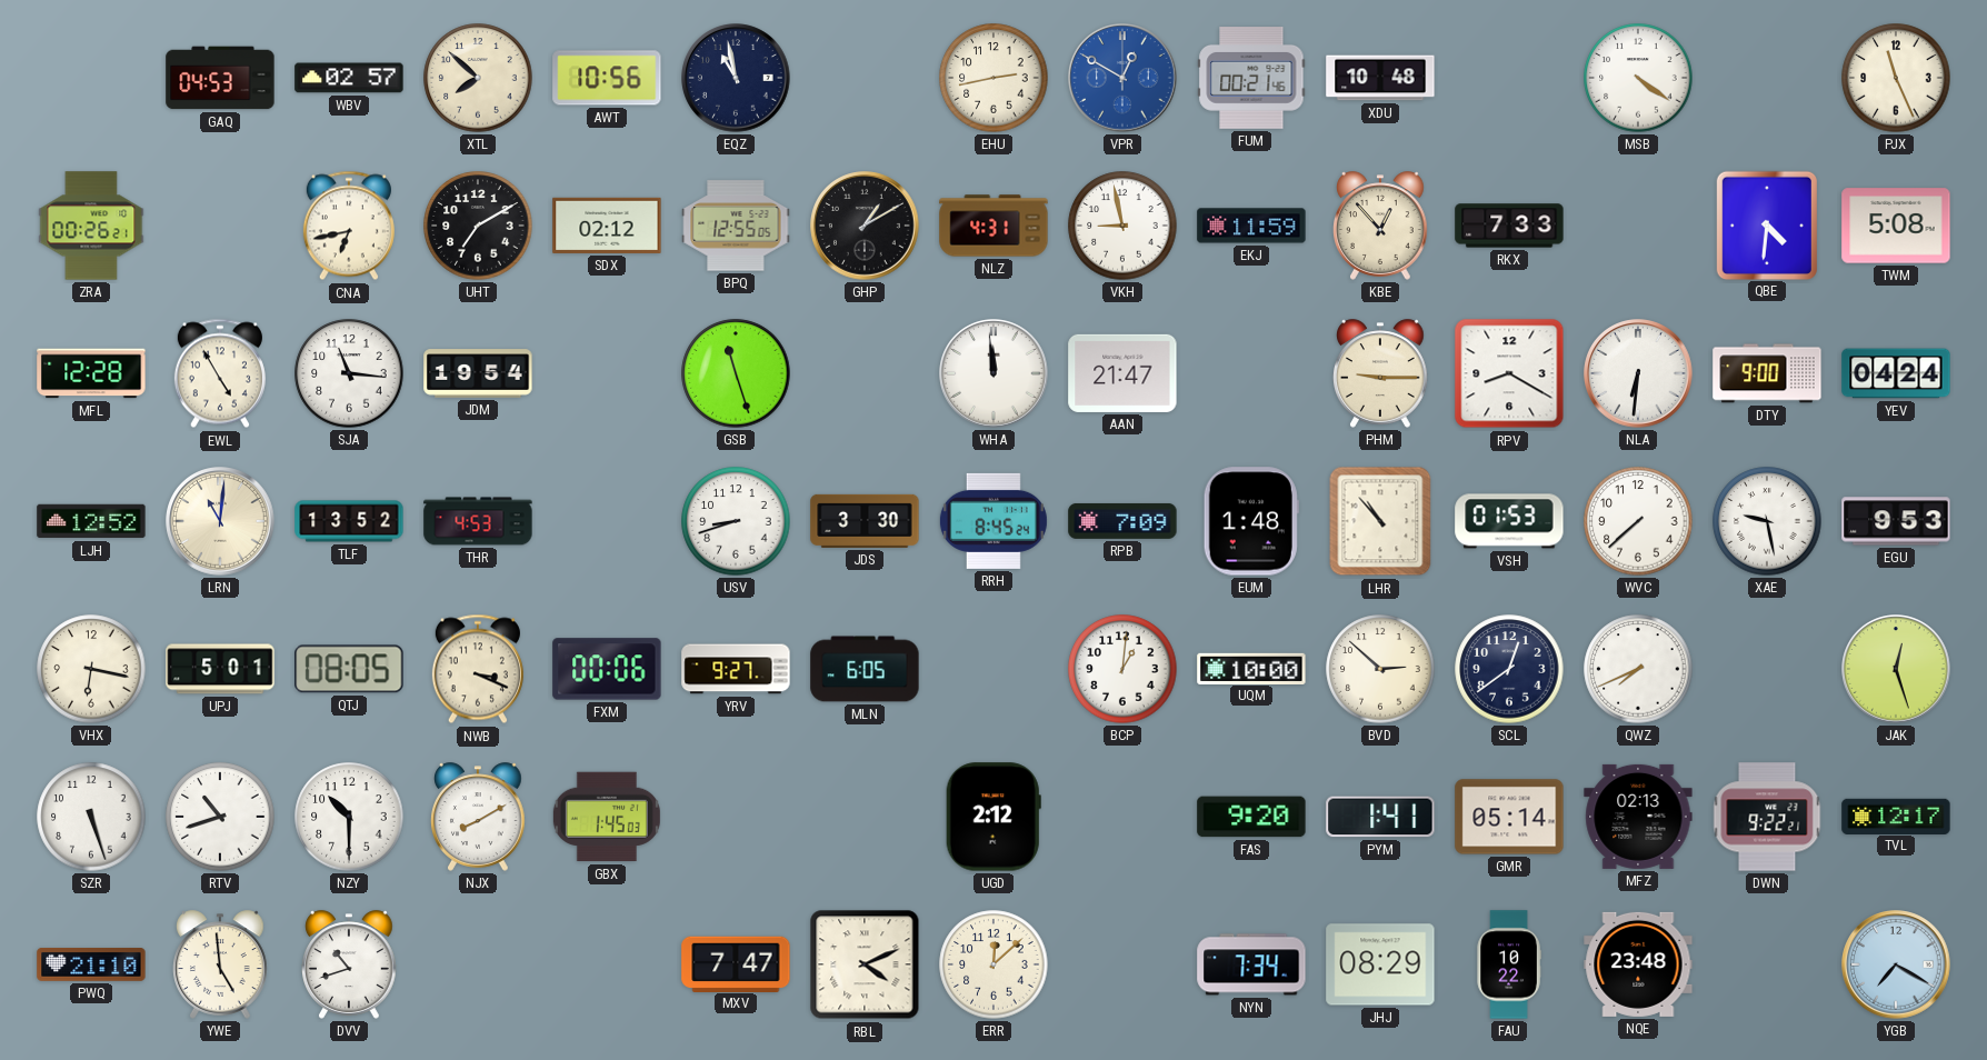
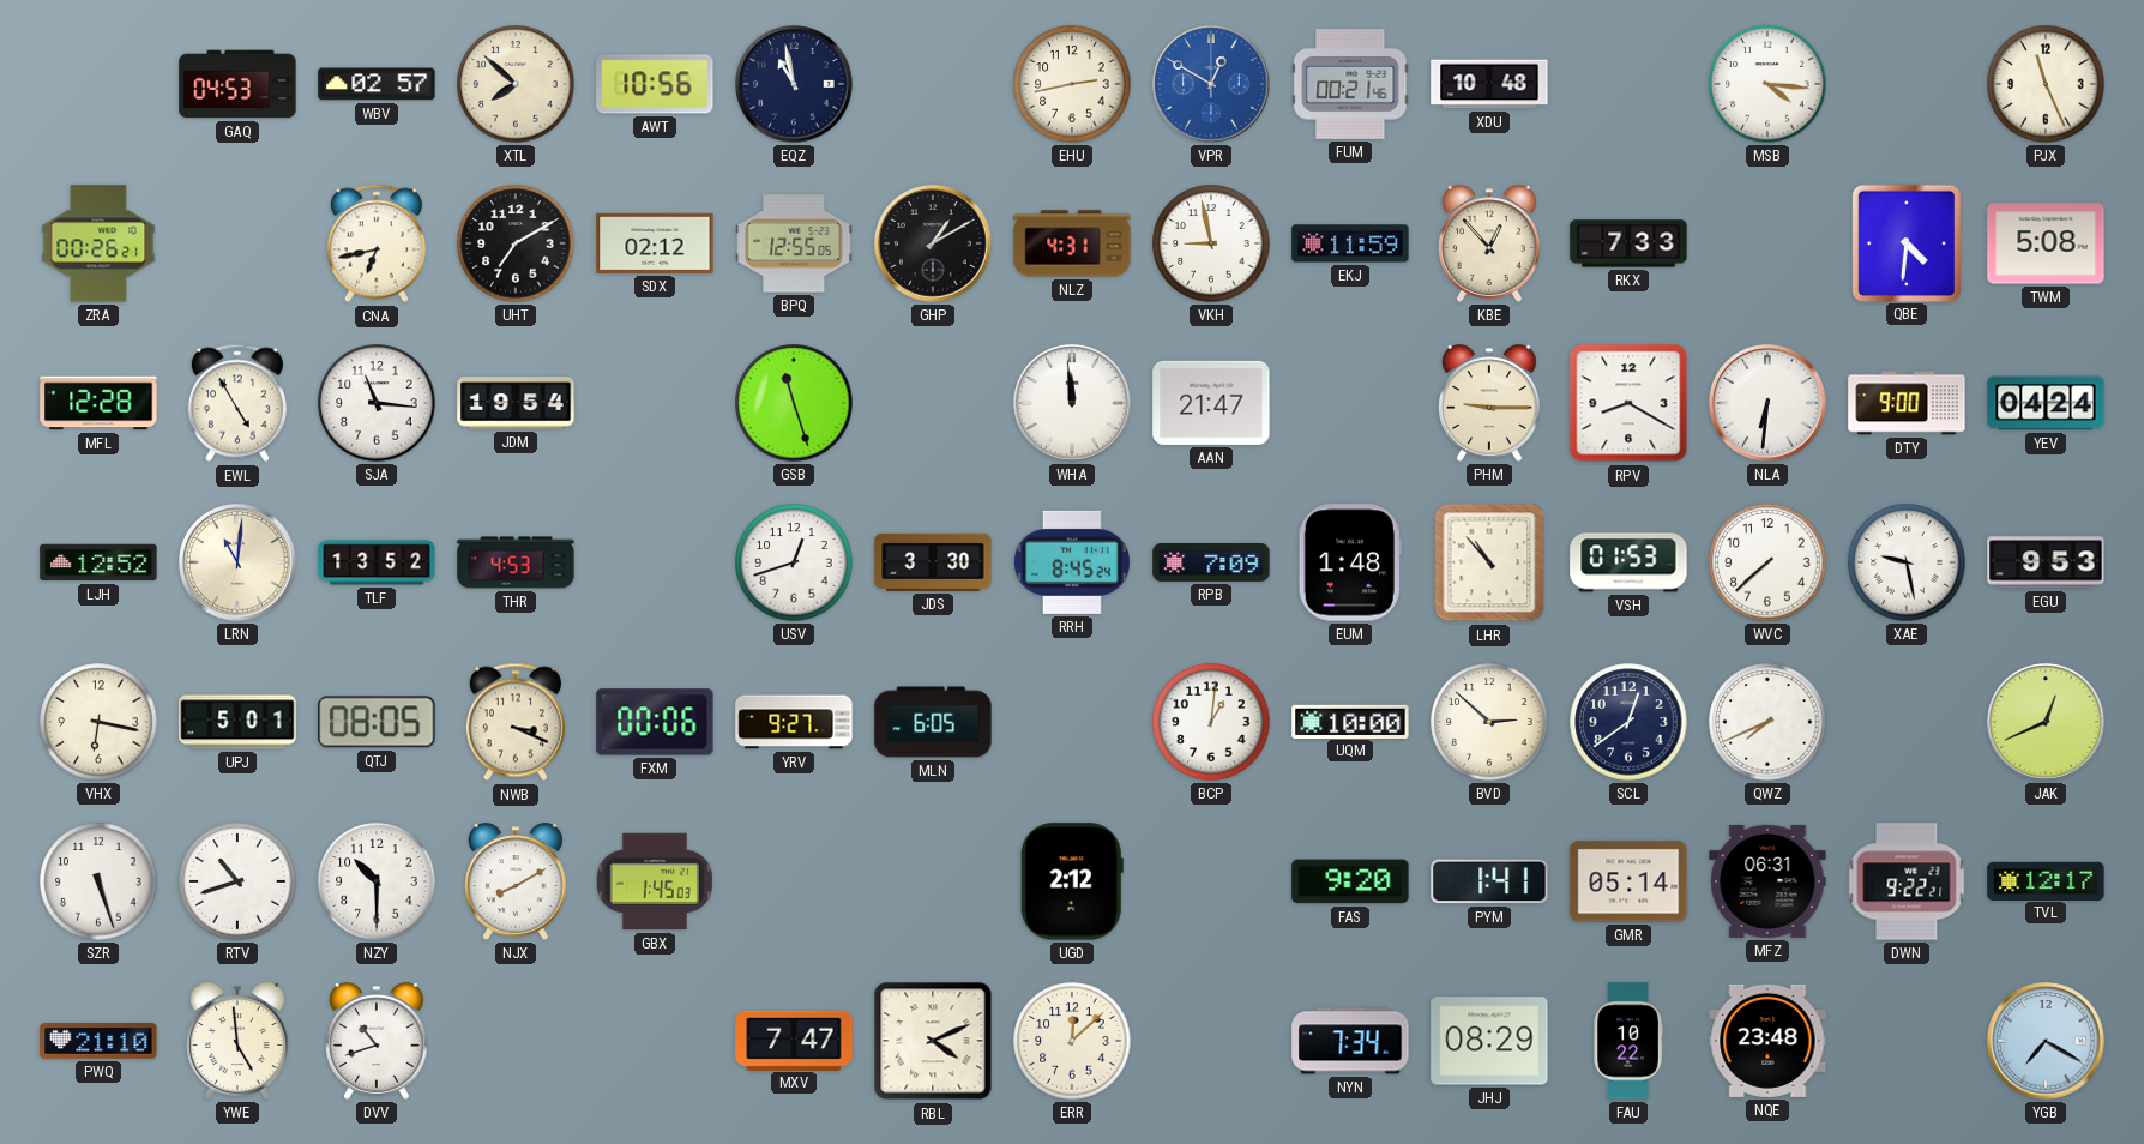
MSB: 4:21 -> 4:16
USV: 8:42 -> 12:42
JAK: 12:27 -> 12:41
MFZ: 02:13 -> 06:31
